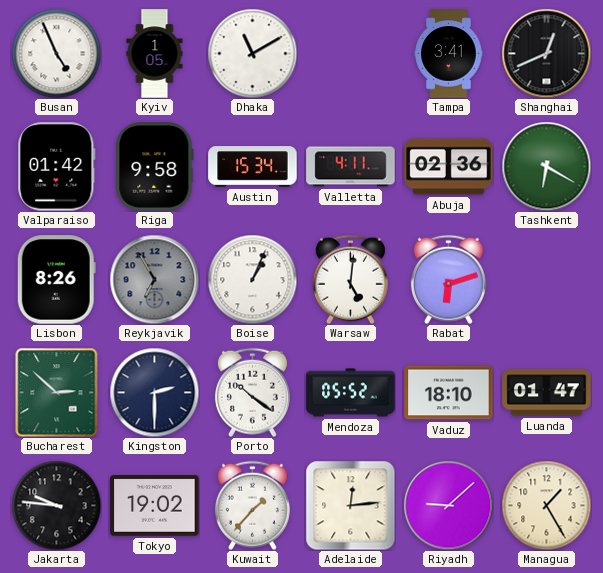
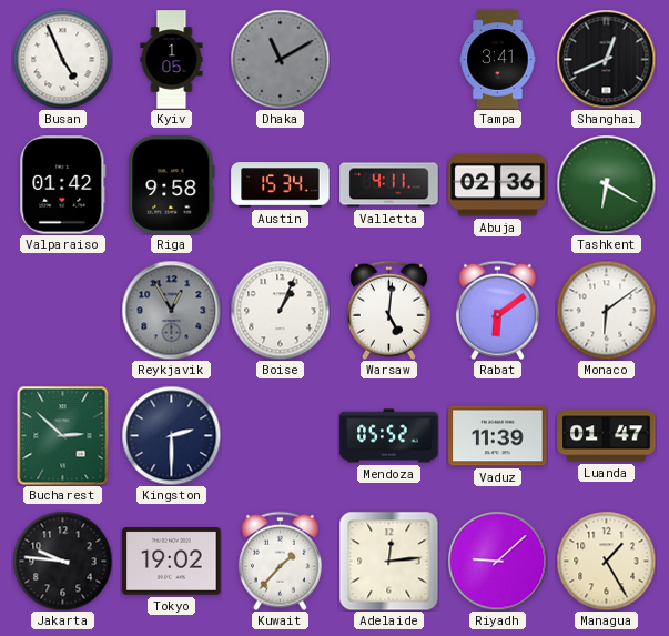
Dhaka dial: white -> grey
Lisbon: 8:26 -> none
Reykjavik: 6:55 -> 12:55
Rabat: 6:12 -> 6:09
Monaco: none -> 6:09
Porto: 10:21 -> none
Vaduz: 18:10 -> 11:39
